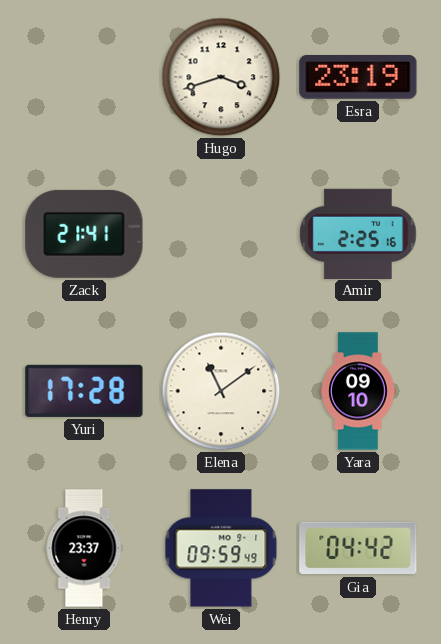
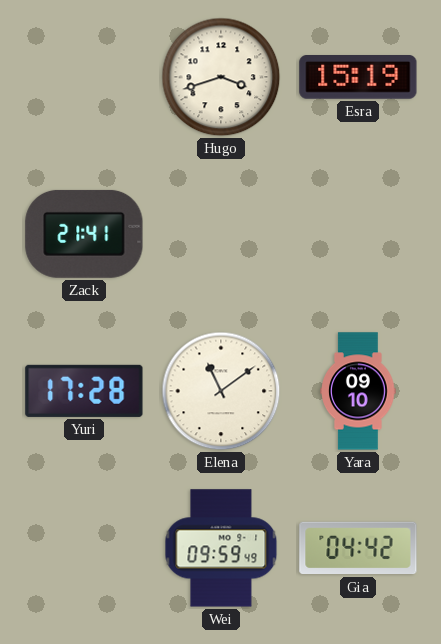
Esra: 23:19 -> 15:19
Amir: 2:25 -> none
Henry: 23:37 -> none
